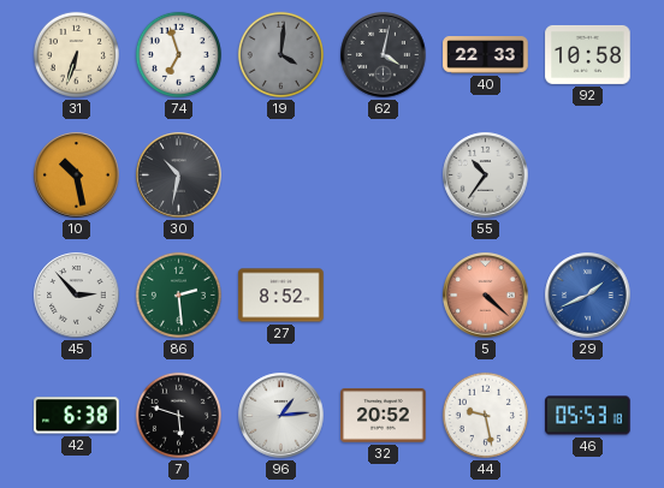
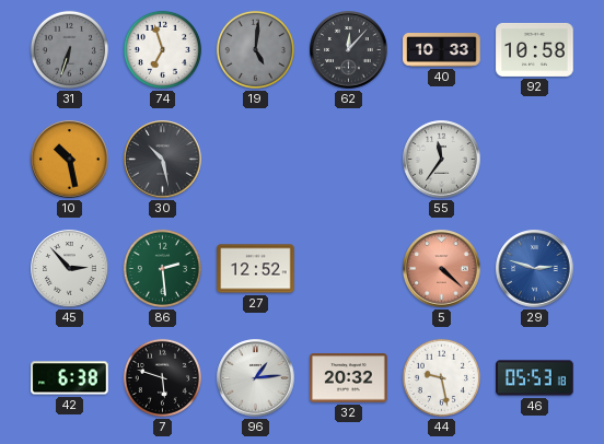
31 dial: cream -> grey
19: 4:01 -> 5:01
62: 4:02 -> 12:07
40: 22:33 -> 10:33
30: 10:32 -> 10:28
55: 10:36 -> 11:36
27: 8:52 -> 12:52
29: 1:41 -> 2:48
32: 20:52 -> 20:32
